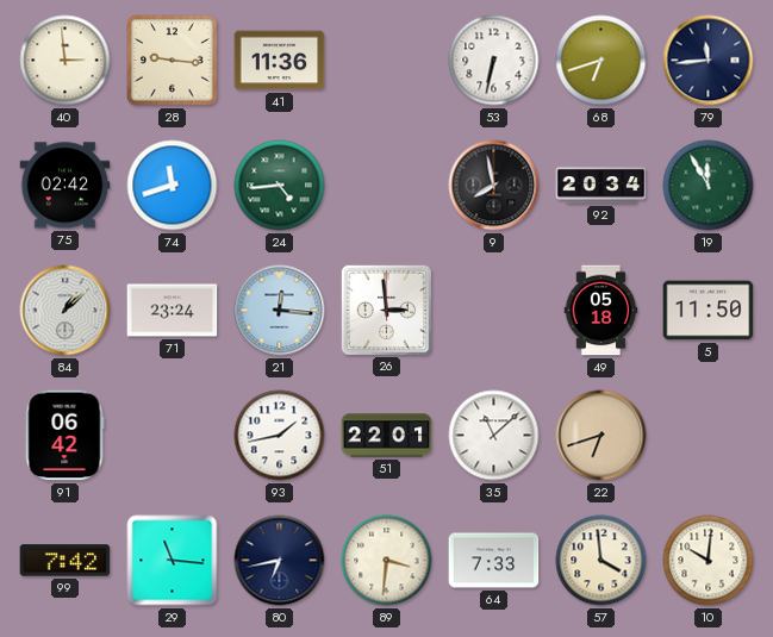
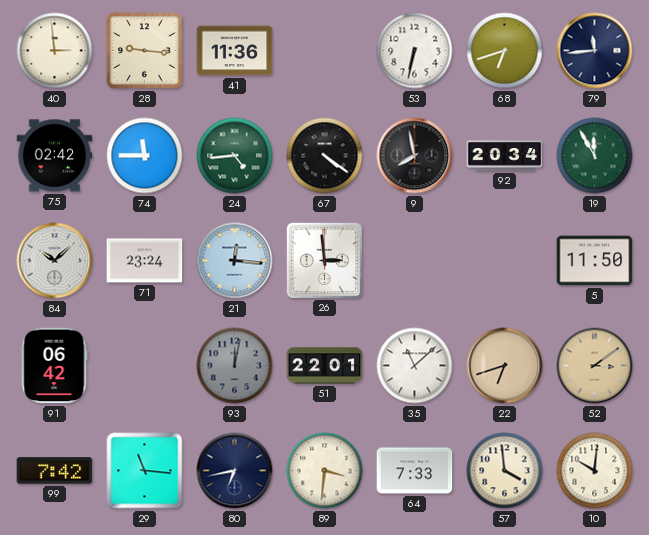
74: 11:42 -> 11:45
67: none -> 4:21
84: 1:08 -> 10:08
49: 05:18 -> none
93: 1:43 -> 12:02
93 dial: white -> grey
52: none -> 3:09
